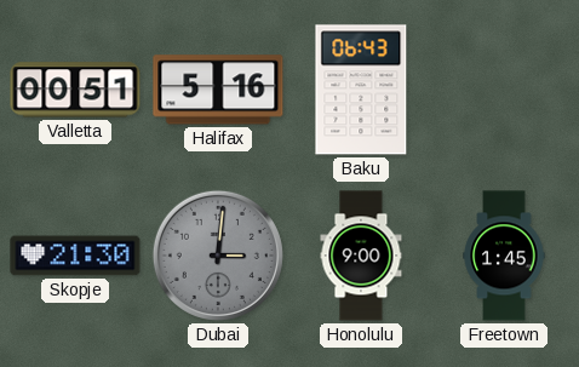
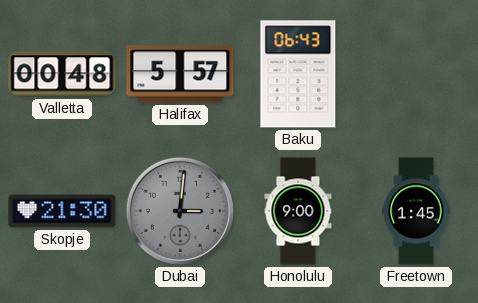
Valletta: 00:51 -> 00:48
Halifax: 5:16 -> 5:57
